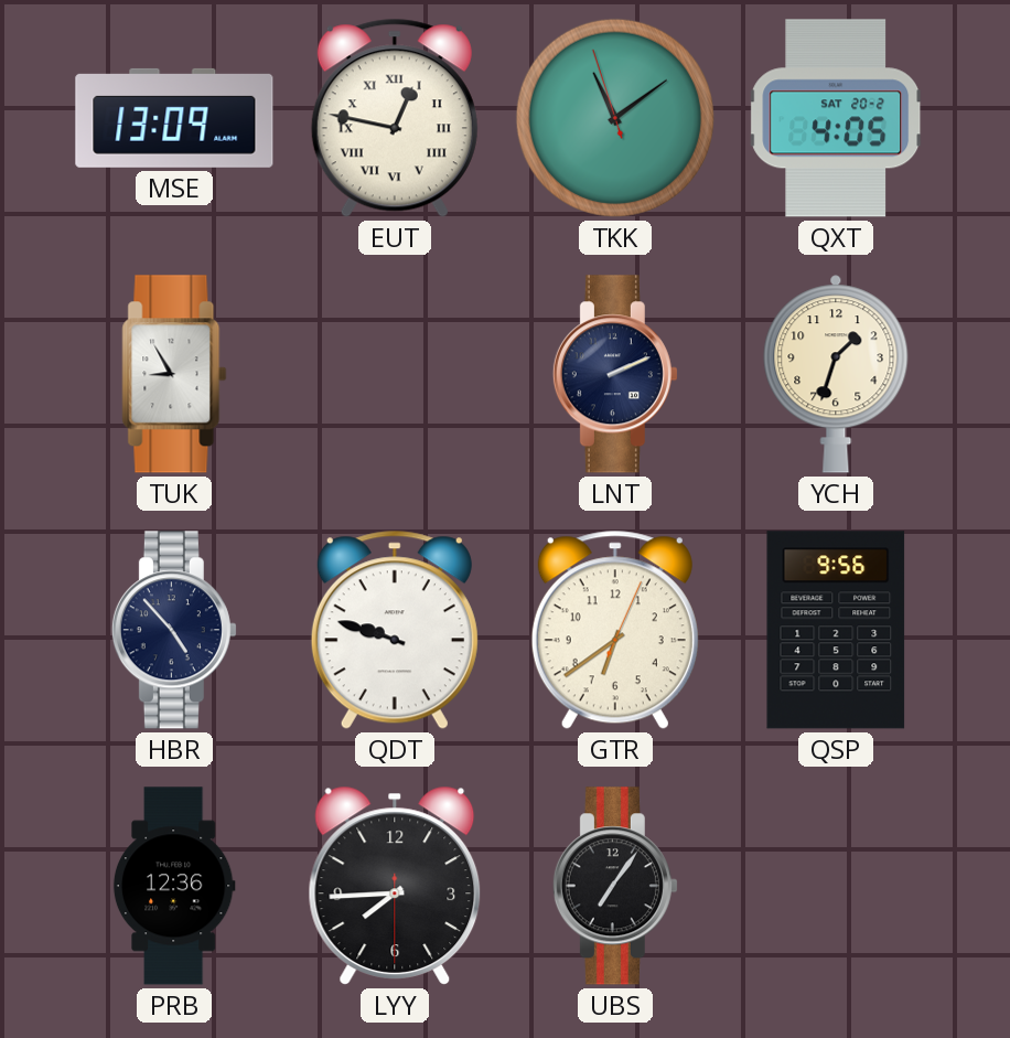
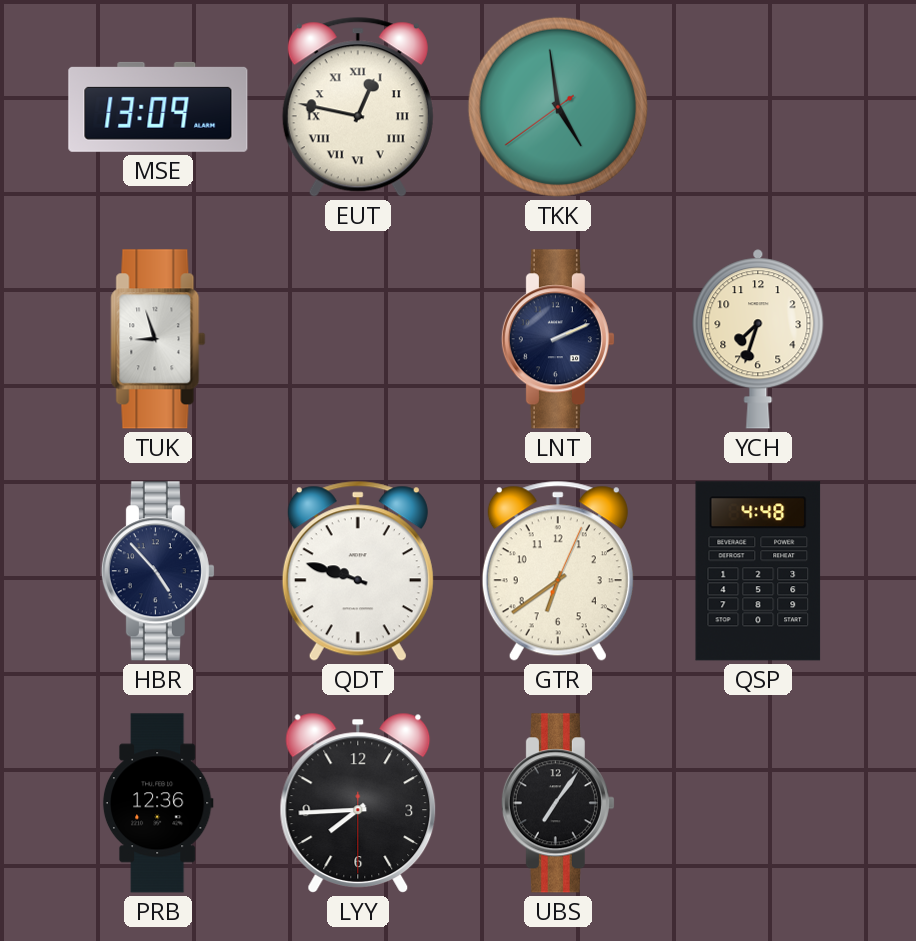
TKK: 11:08 -> 4:58
QXT: 4:05 -> none
TUK: 8:55 -> 8:57
YCH: 1:33 -> 7:33
QSP: 9:56 -> 4:48
